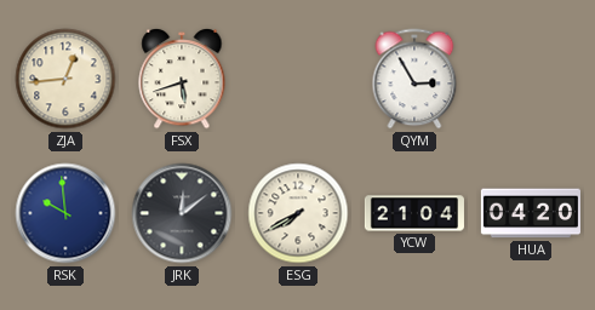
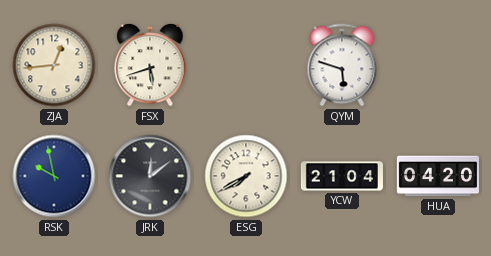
QYM: 2:55 -> 5:48
RSK: 9:59 -> 9:58
